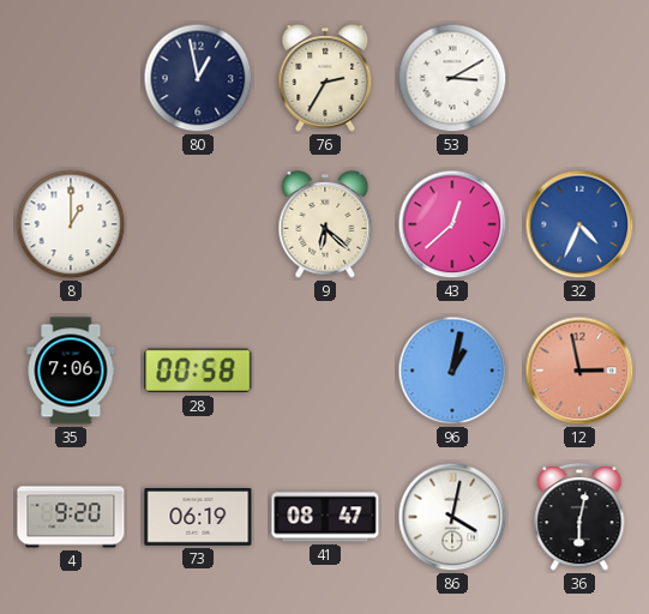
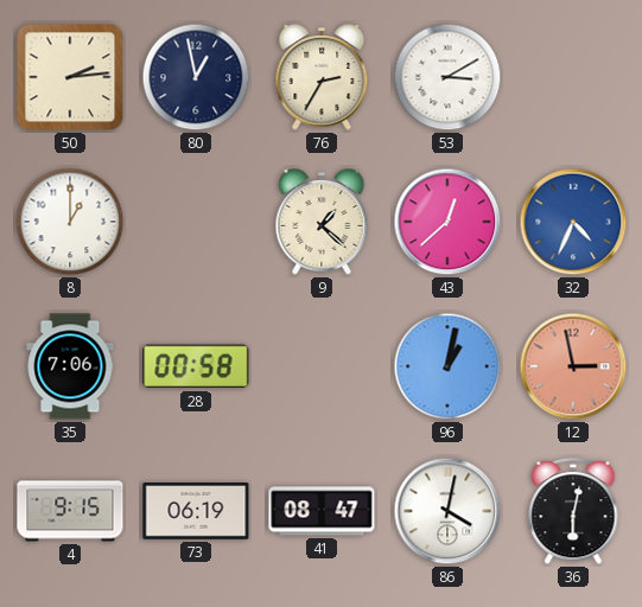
50: none -> 2:14
9: 6:22 -> 1:22
4: 9:20 -> 9:15
